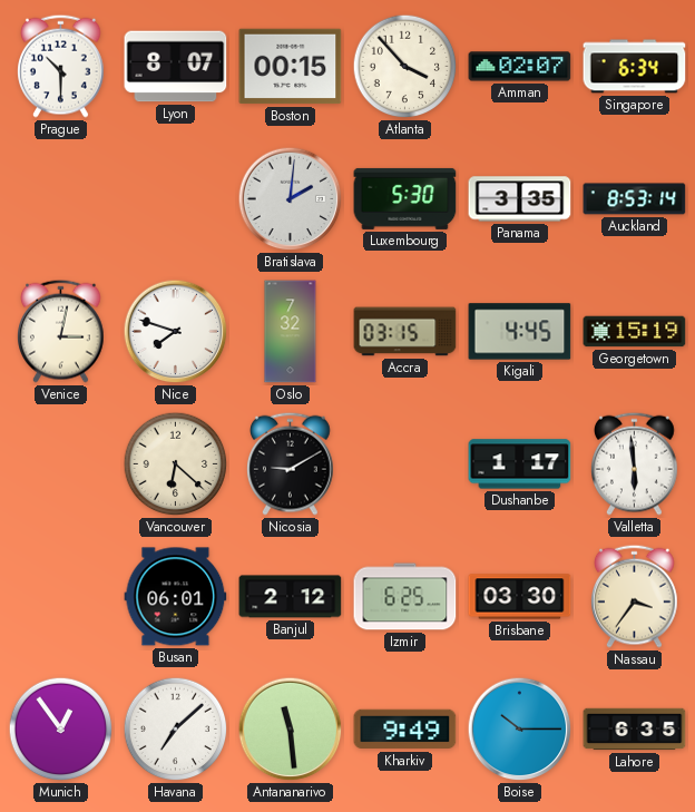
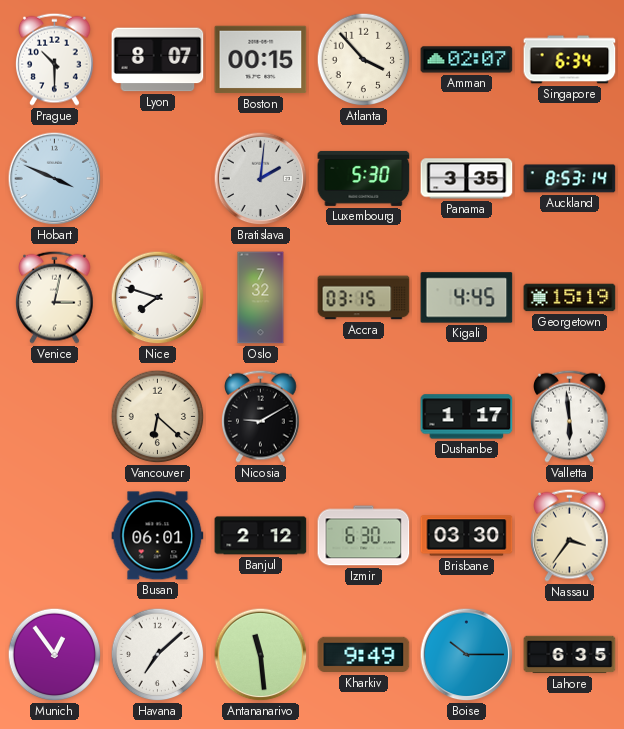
Hobart: none -> 3:49
Izmir: 6:25 -> 6:30
